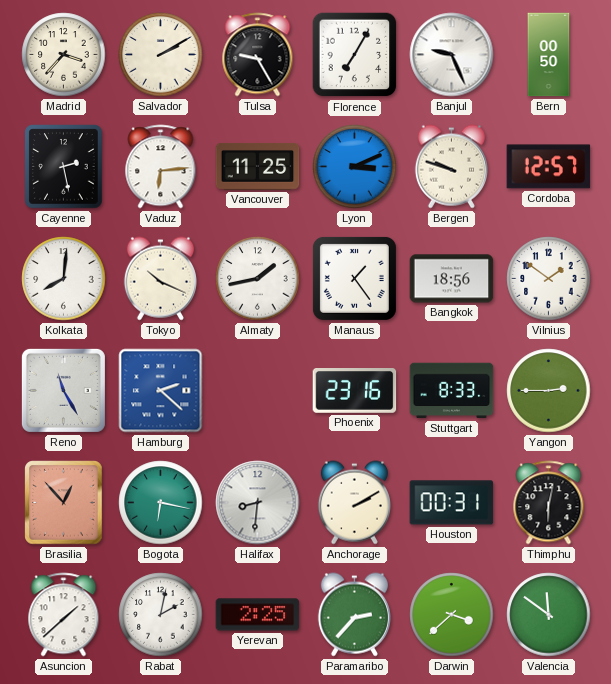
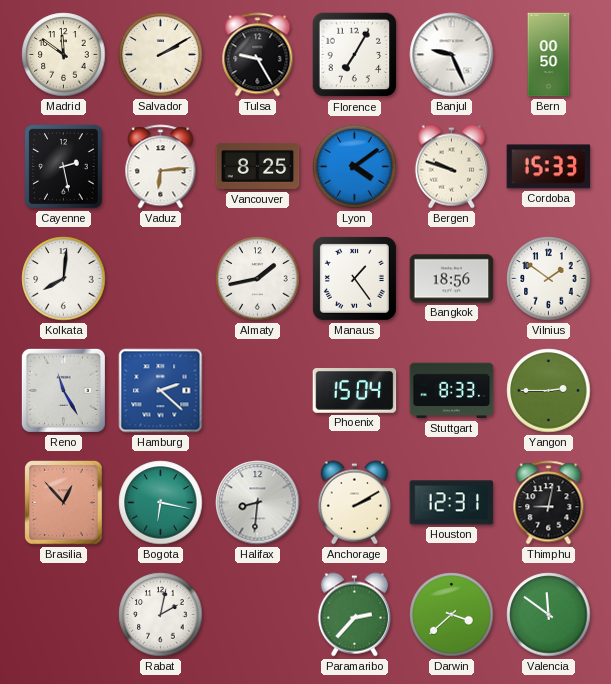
Madrid: 3:37 -> 11:51
Vancouver: 11:25 -> 8:25
Lyon: 3:11 -> 4:09
Cordoba: 12:57 -> 15:33
Tokyo: 10:19 -> none
Phoenix: 23:16 -> 15:04
Houston: 00:31 -> 12:31
Thimphu: 6:02 -> 9:02
Asuncion: 1:38 -> none
Yerevan: 2:25 -> none
